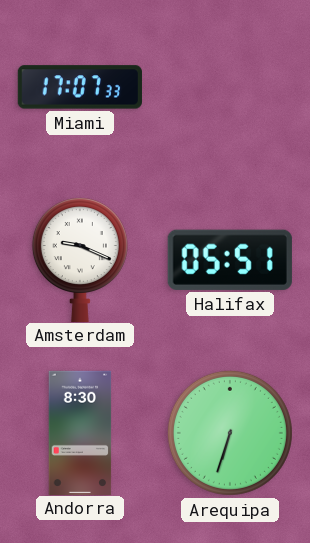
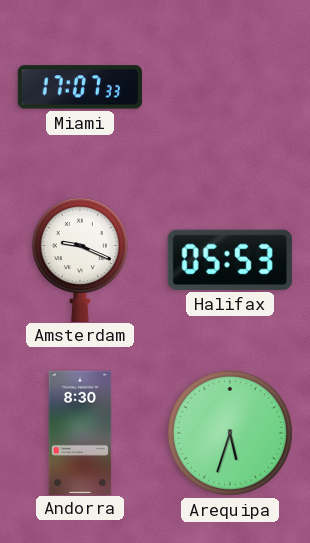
Halifax: 05:51 -> 05:53
Arequipa: 6:33 -> 5:33
